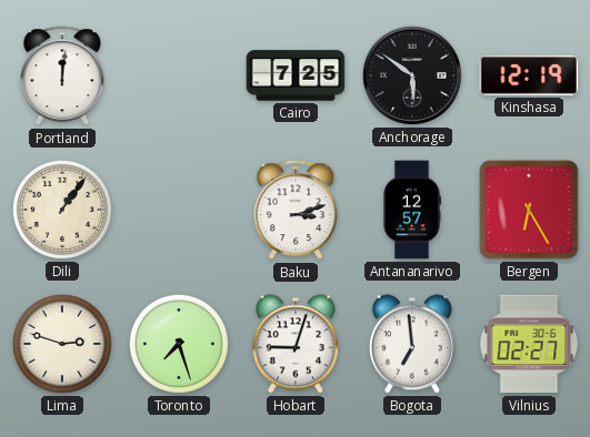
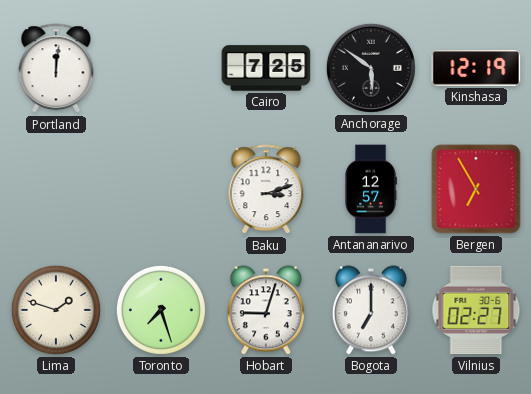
Dili: 1:06 -> none
Bergen: 6:25 -> 6:55
Lima: 2:48 -> 1:48
Bogota: 6:59 -> 7:00
